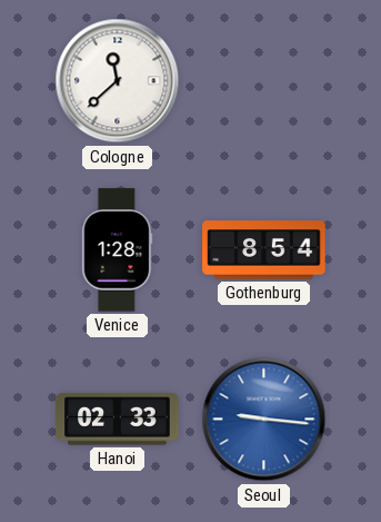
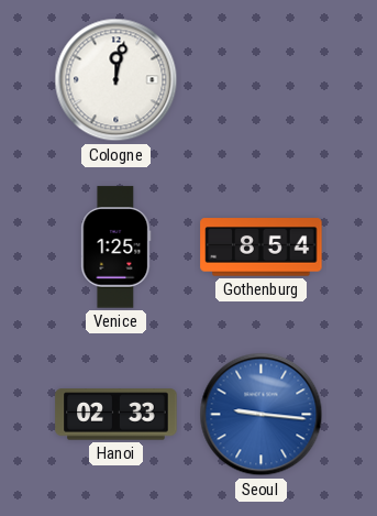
Cologne: 11:38 -> 12:02
Venice: 1:28 -> 1:25
